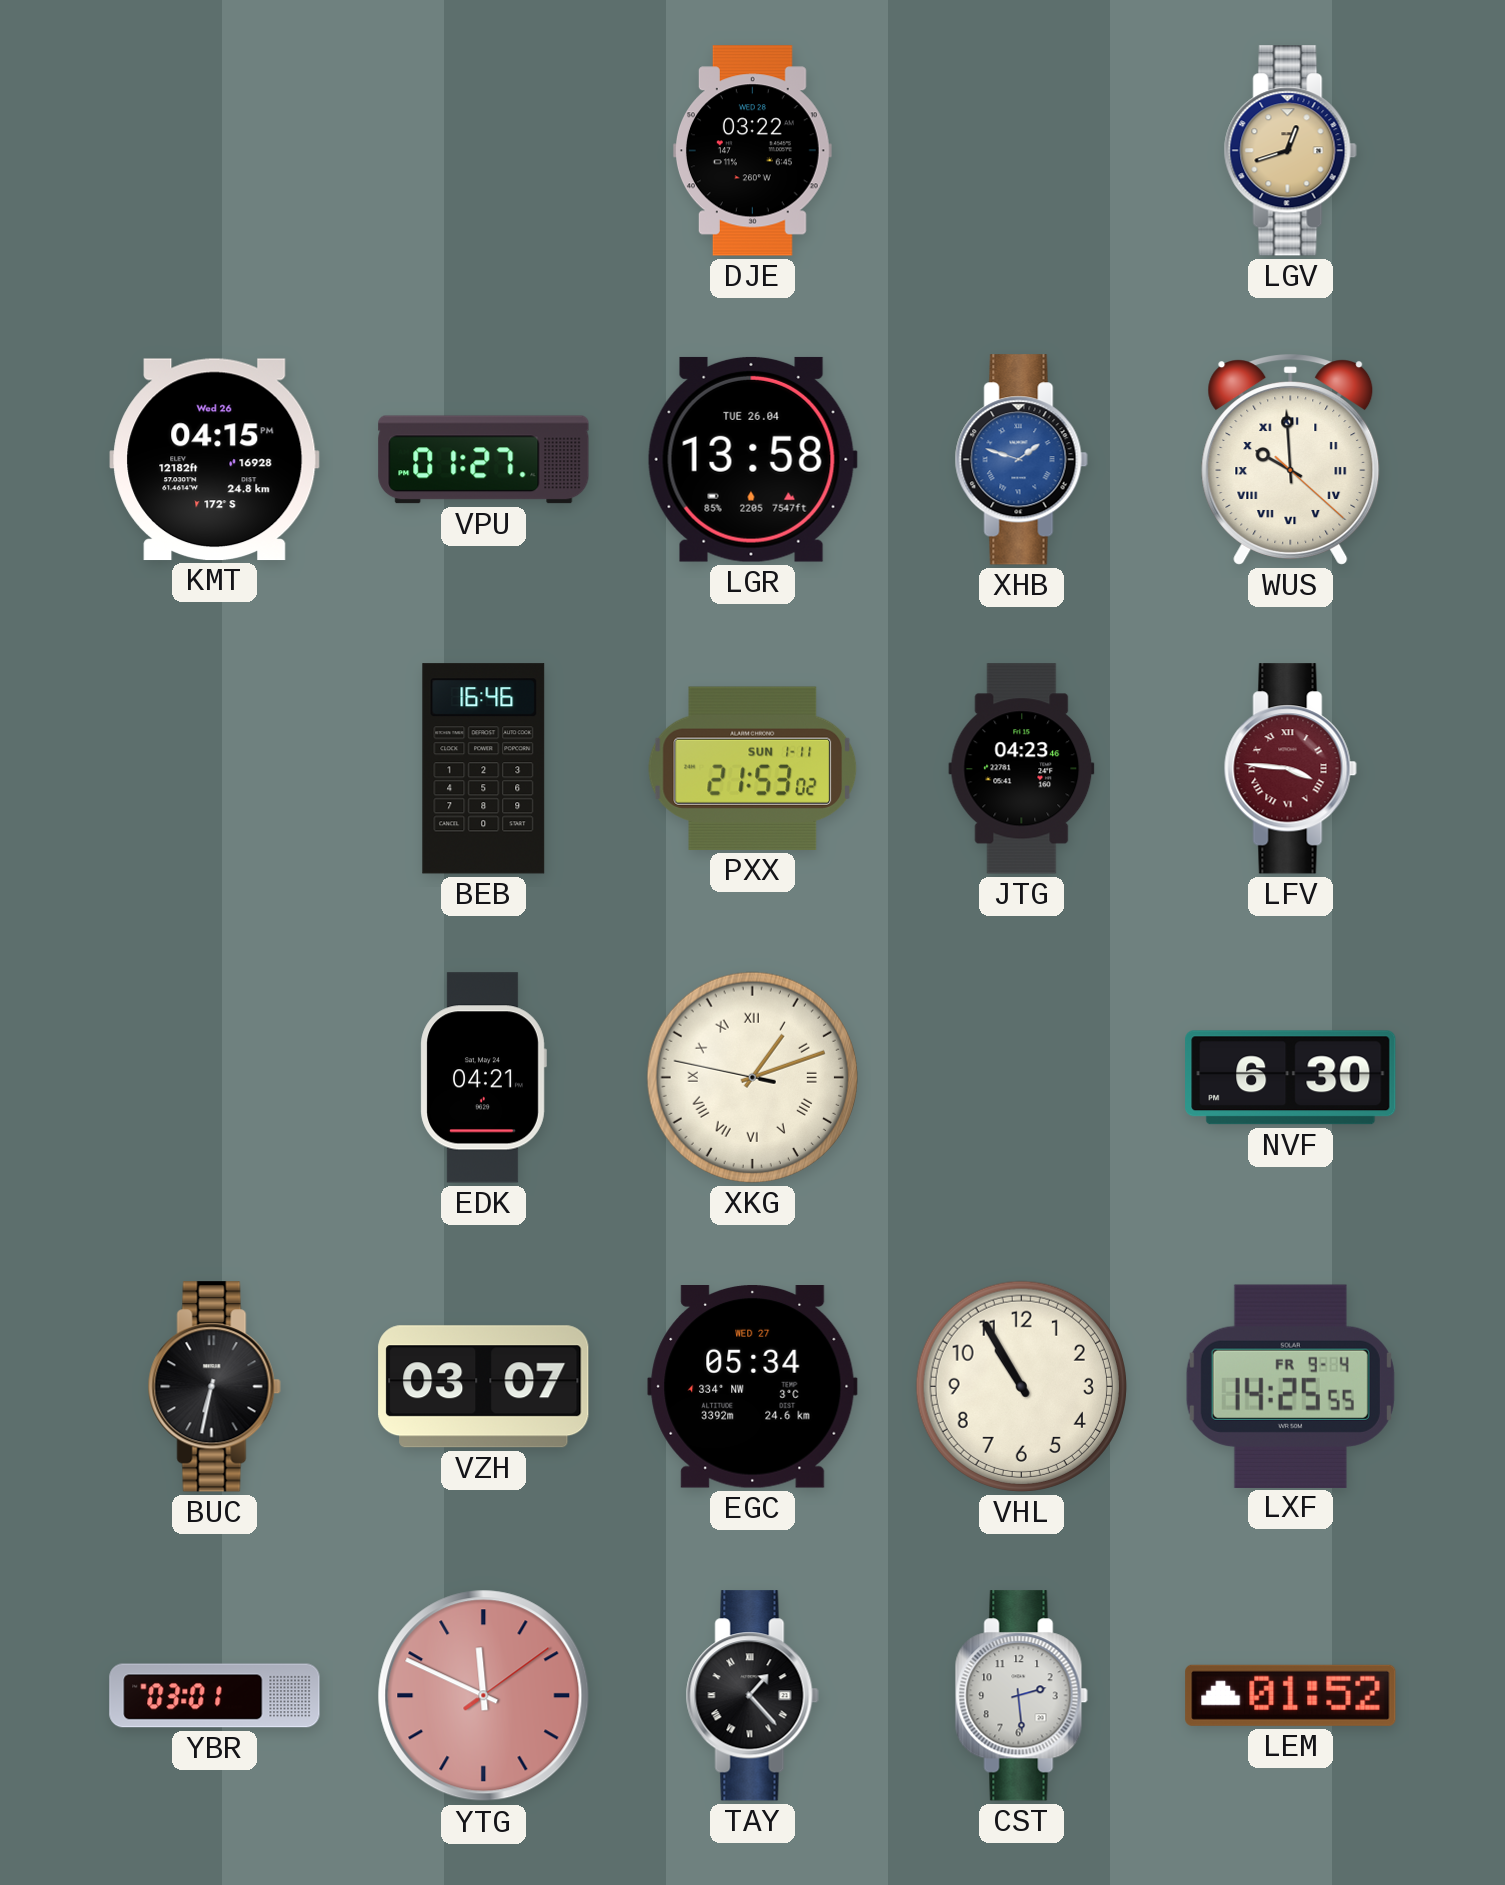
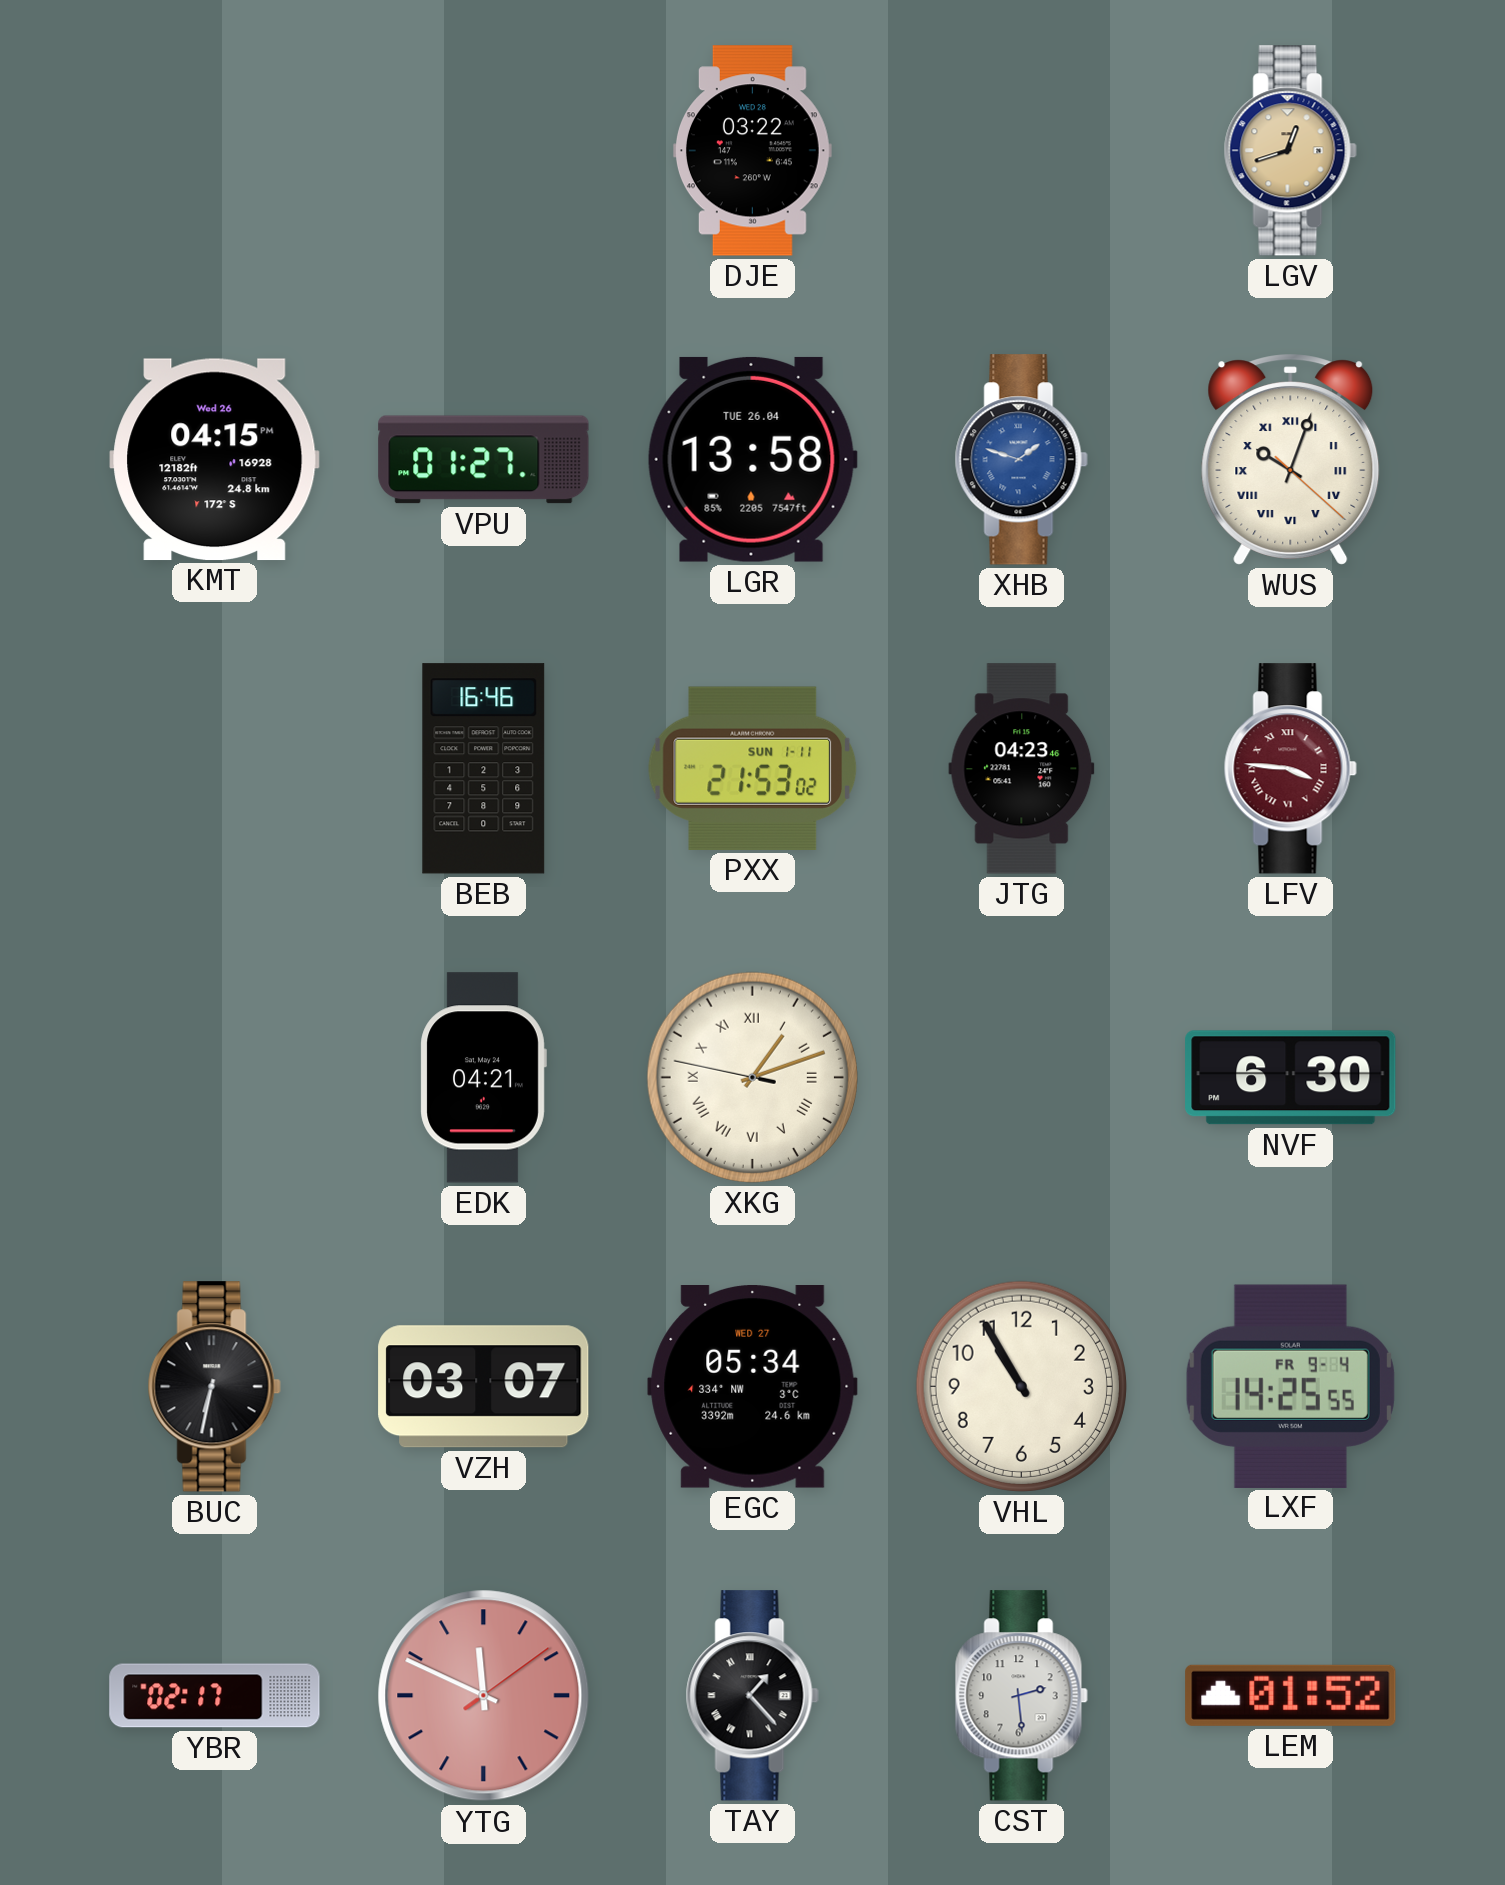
WUS: 9:59 -> 10:03
YBR: 03:01 -> 02:17
